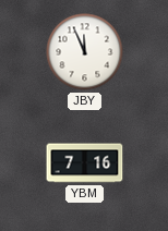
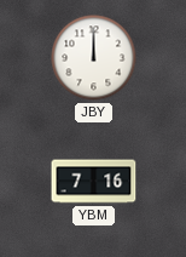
JBY: 11:56 -> 12:00
